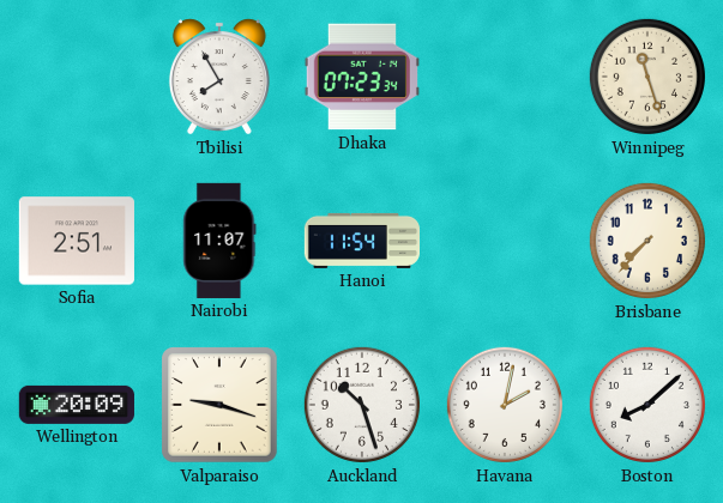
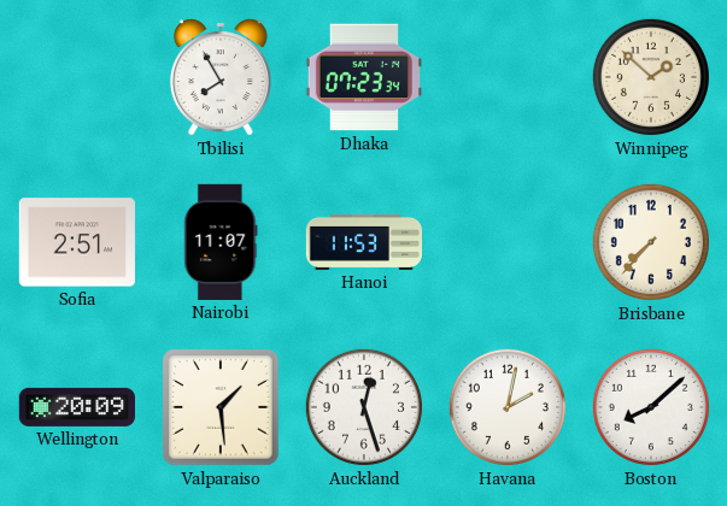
Winnipeg: 11:27 -> 1:52
Hanoi: 11:54 -> 11:53
Valparaiso: 9:18 -> 1:29
Auckland: 10:27 -> 12:27
